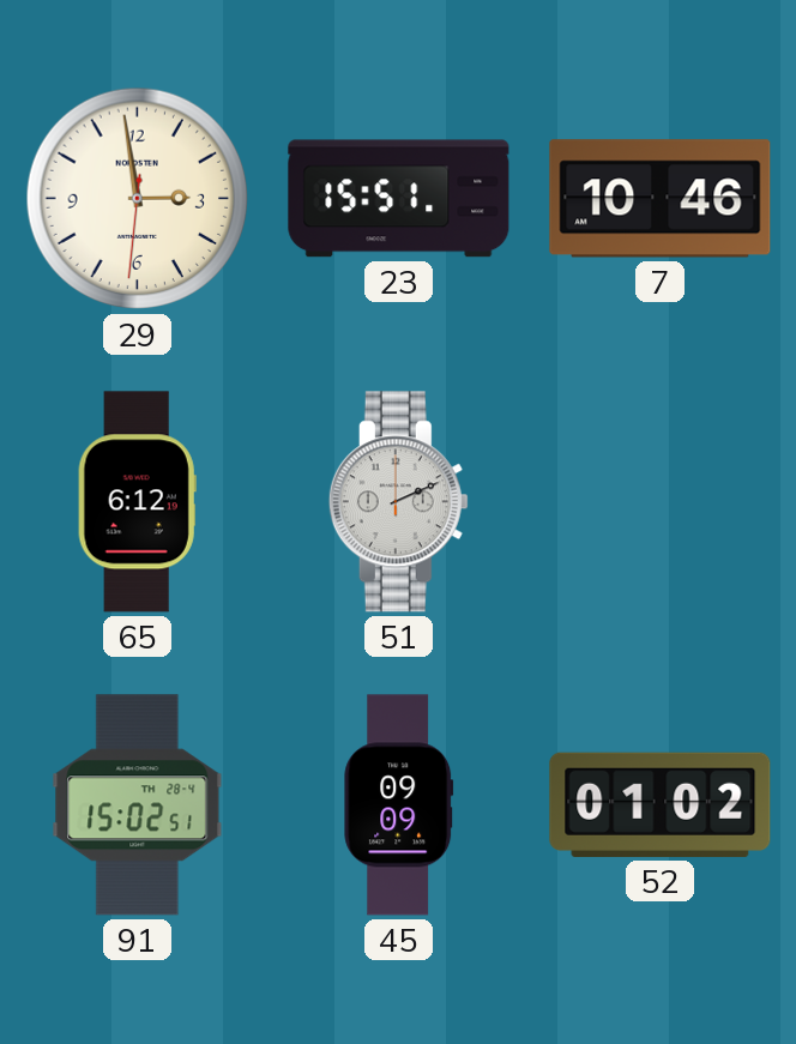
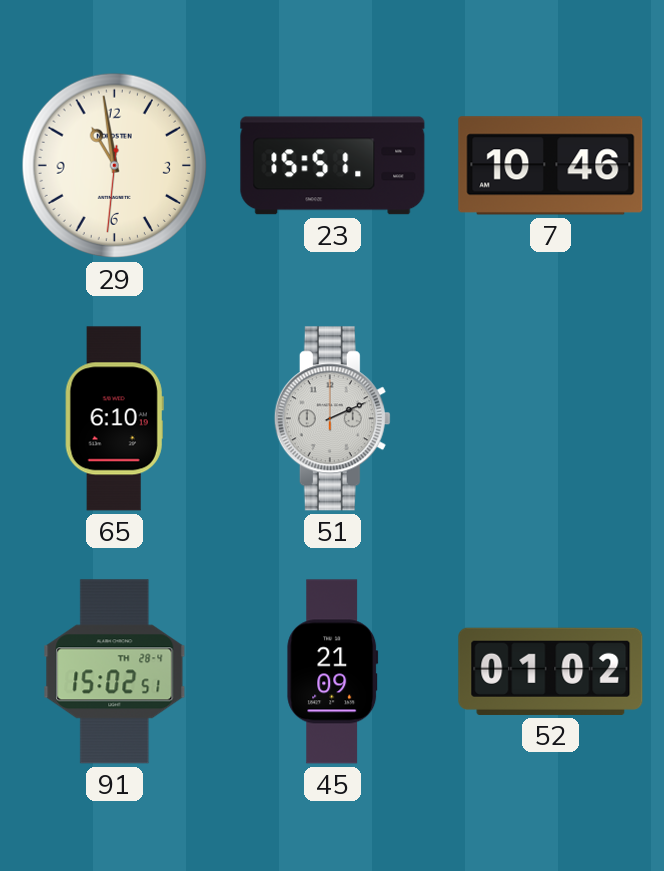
29: 2:58 -> 10:58
65: 6:12 -> 6:10
45: 09:09 -> 21:09
